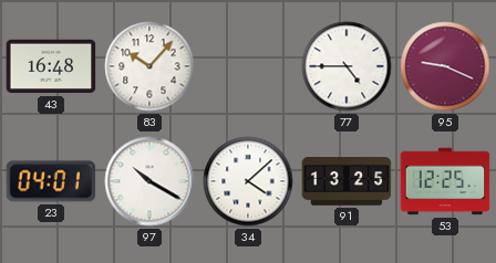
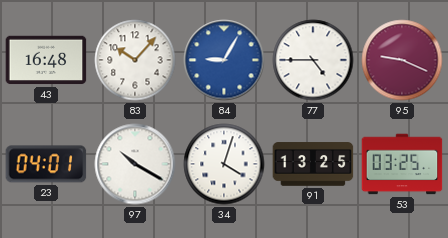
84: none -> 9:05
34: 4:08 -> 4:03
53: 12:25 -> 03:25
